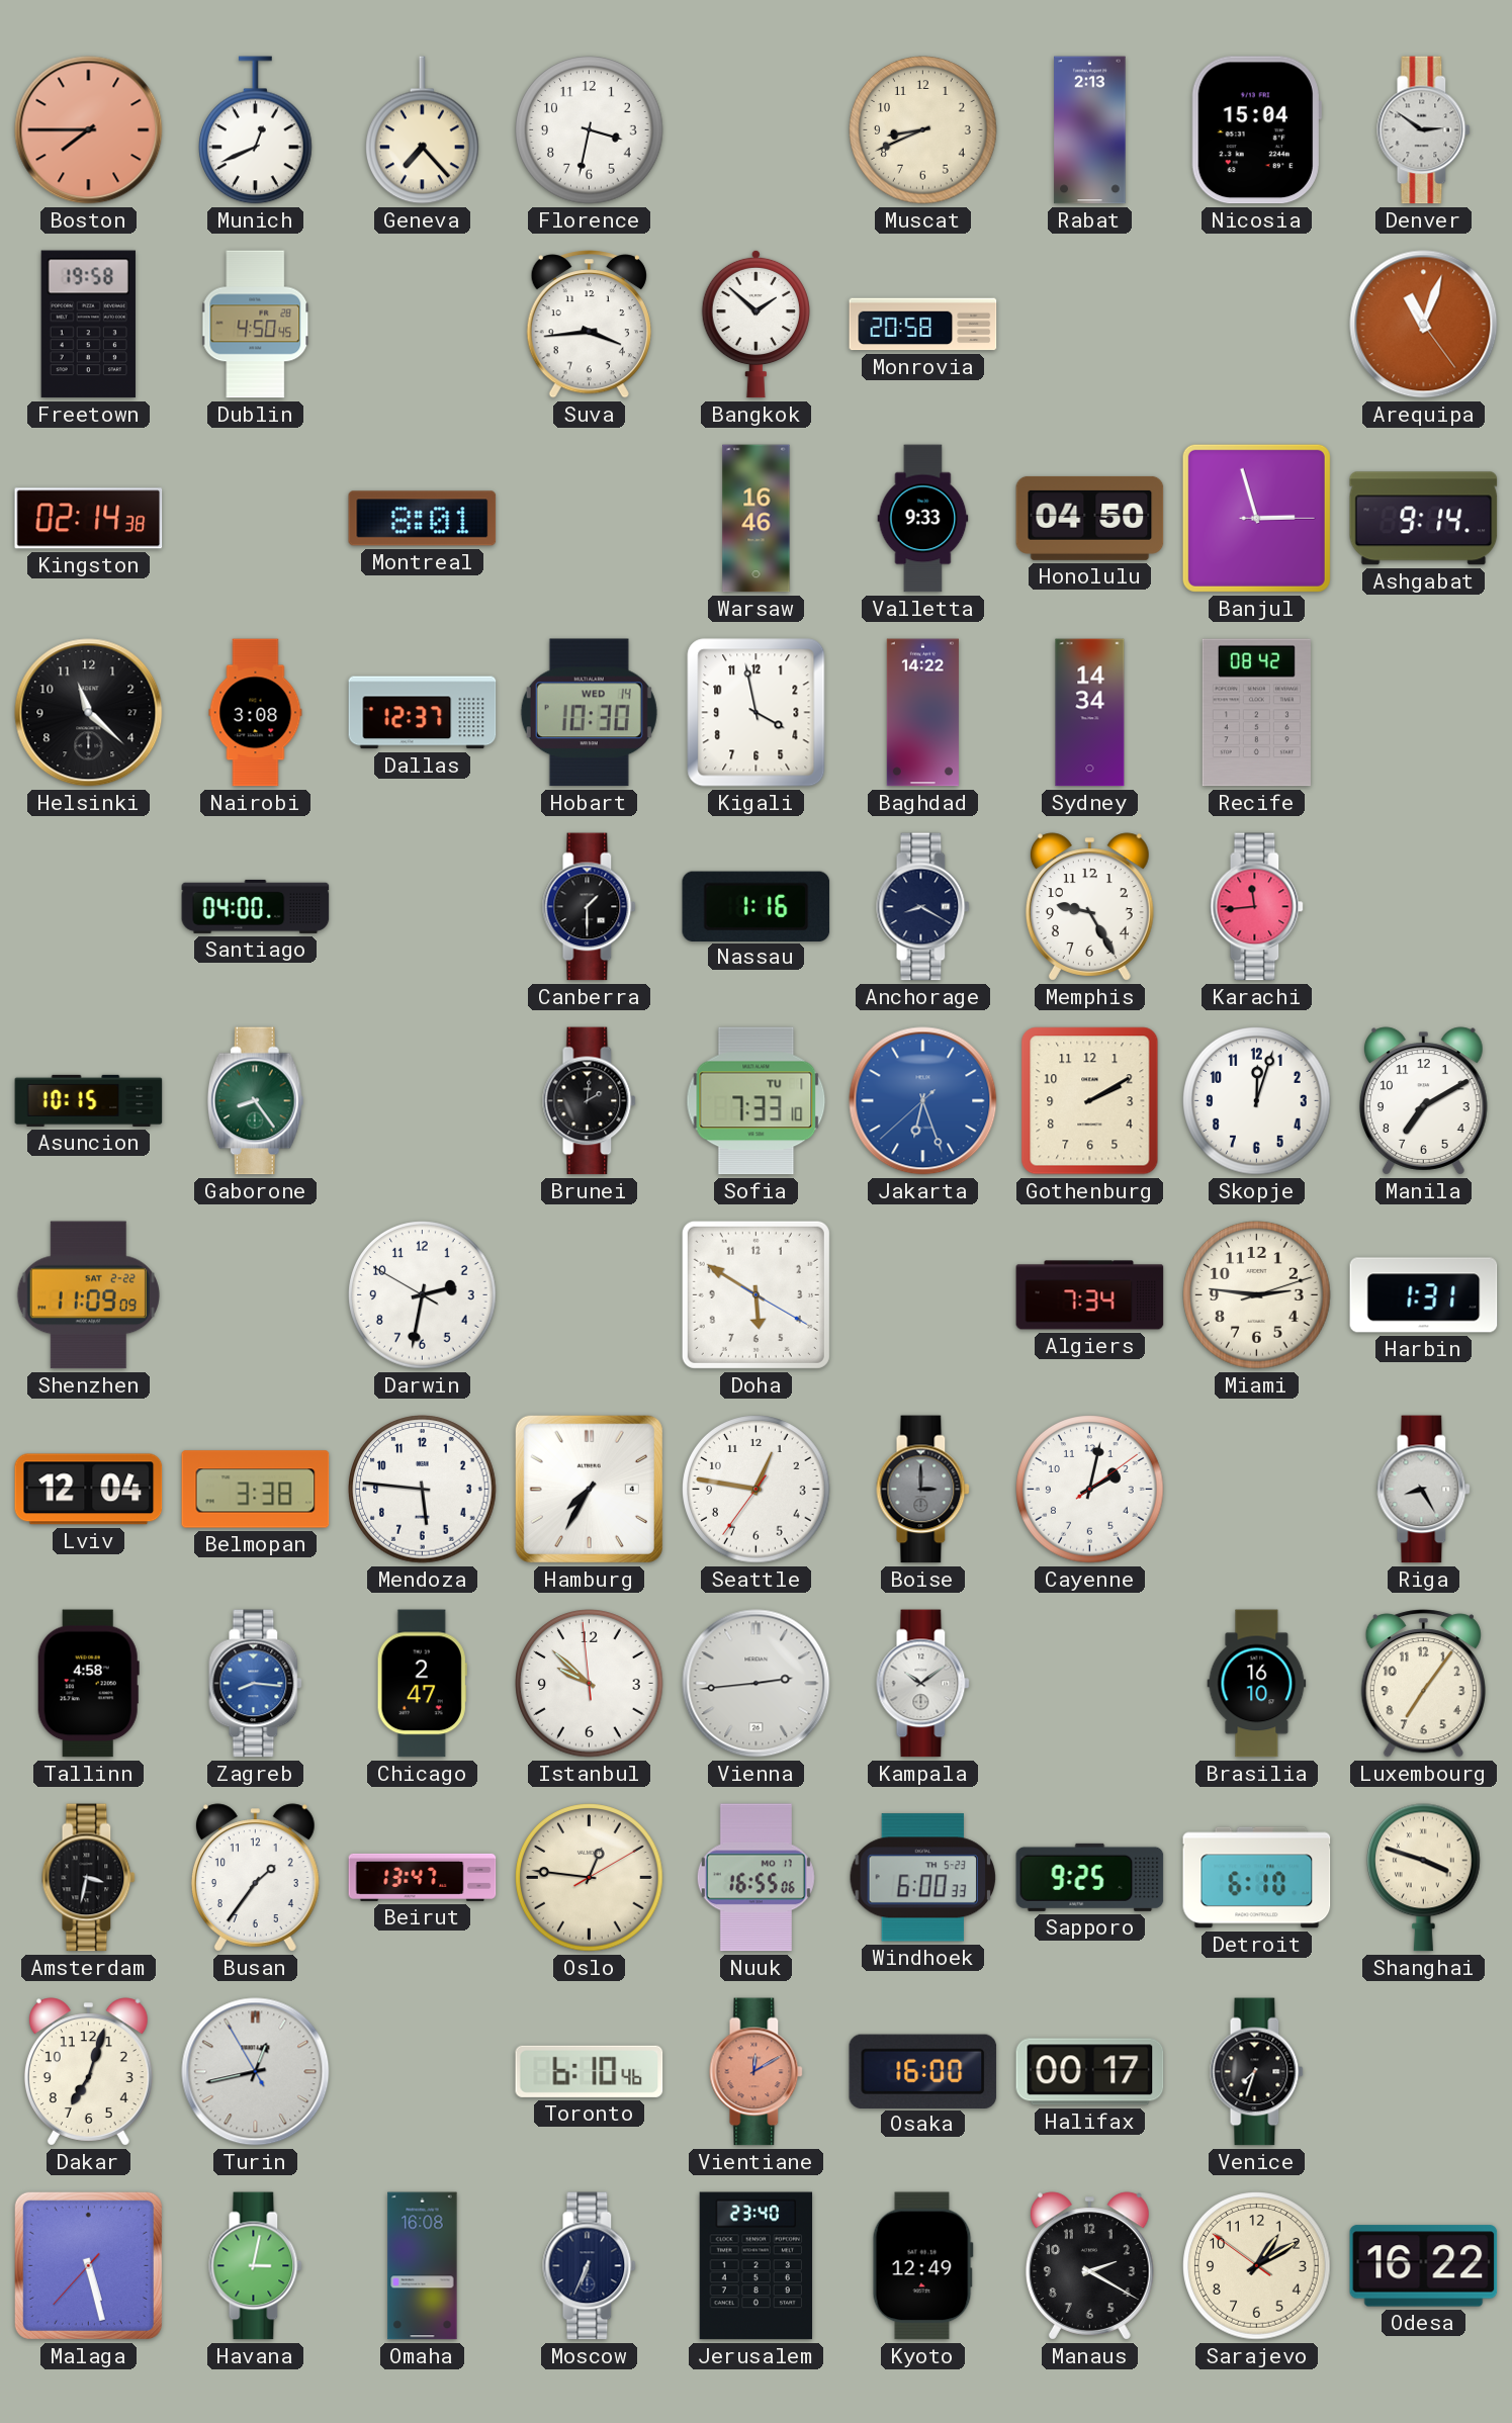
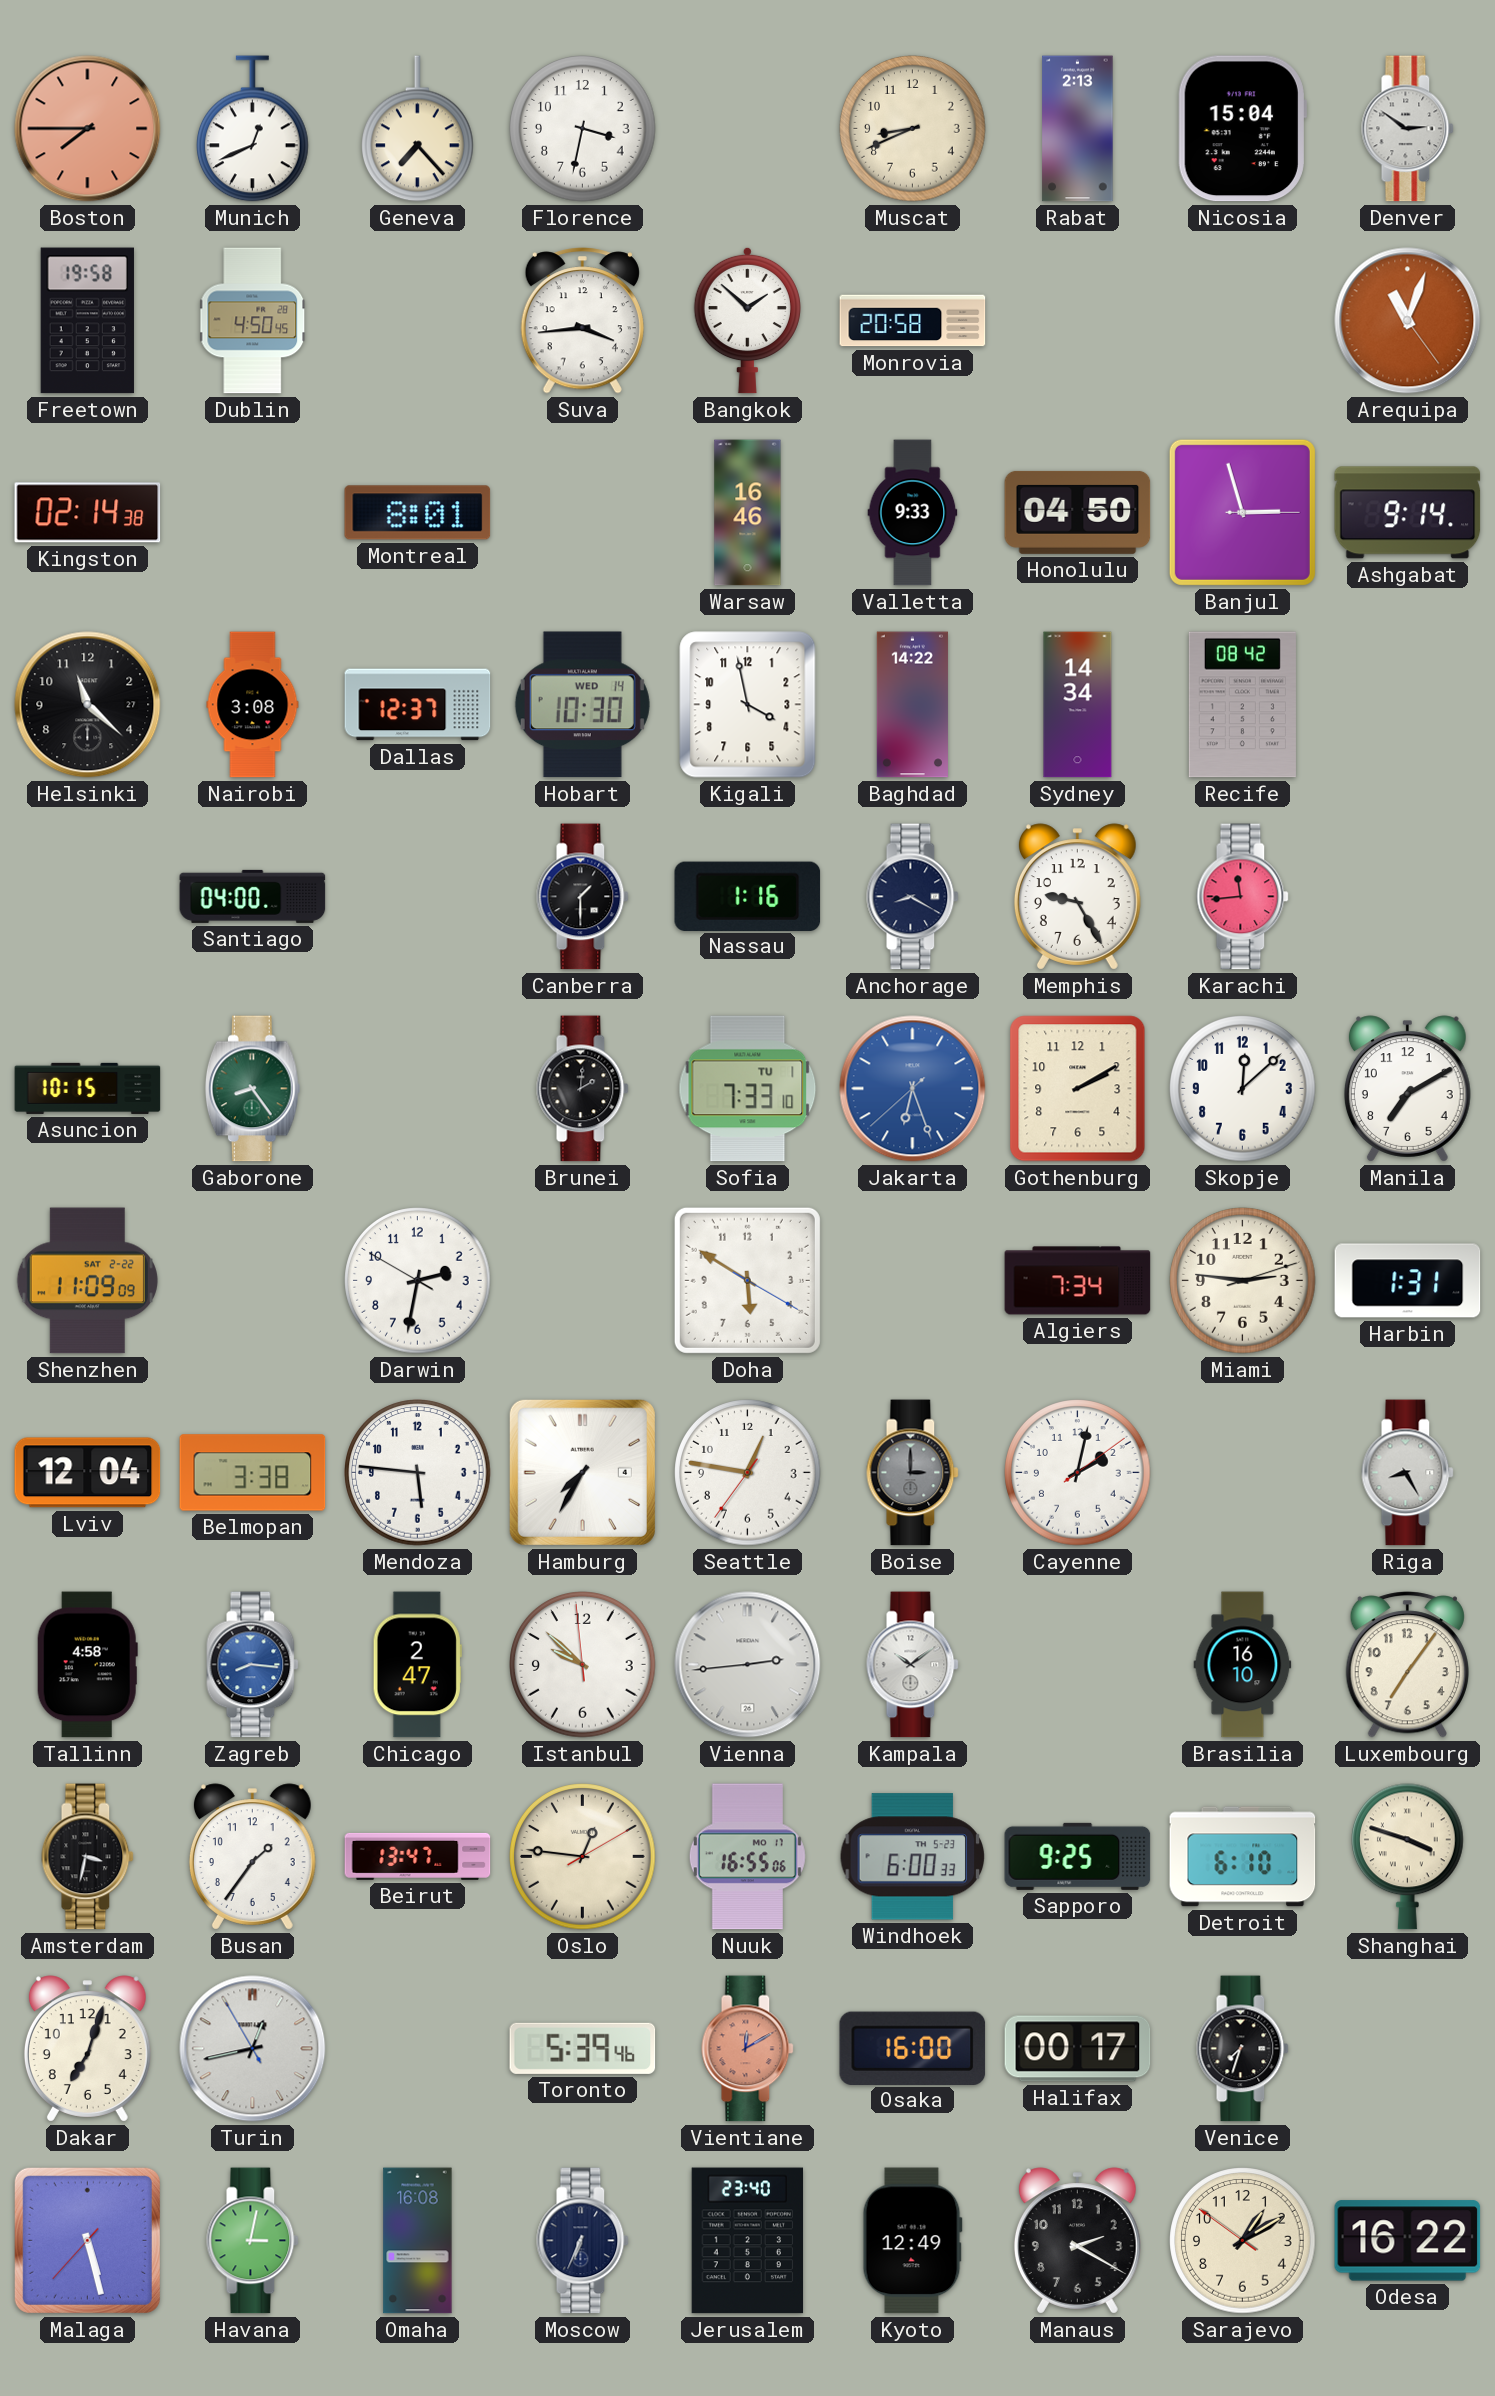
Skopje: 12:03 -> 12:08
Toronto: 6:10 -> 5:39
